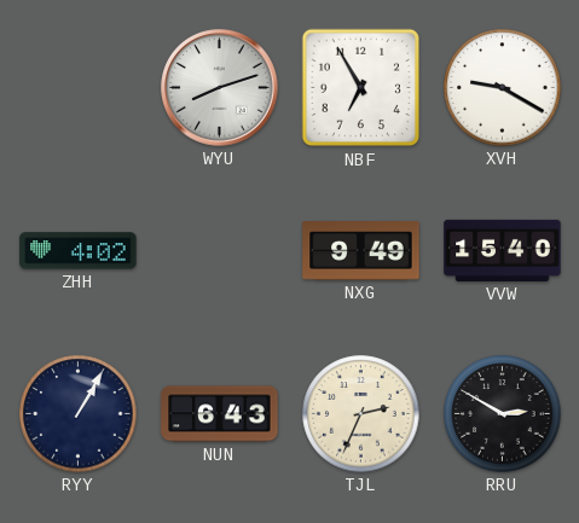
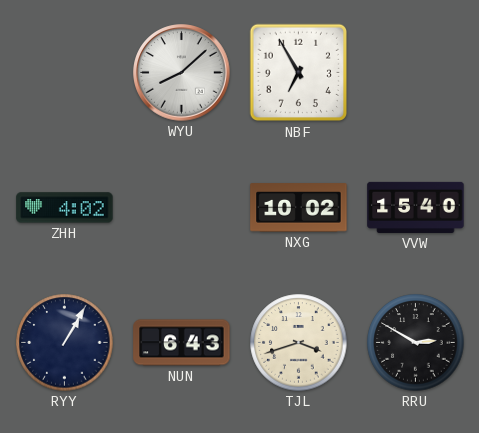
WYU: 8:12 -> 8:08
XVH: 9:20 -> none
NXG: 9:49 -> 10:02
TJL: 2:34 -> 3:42
